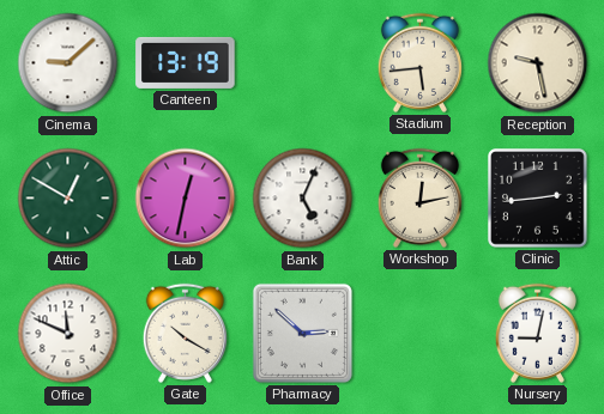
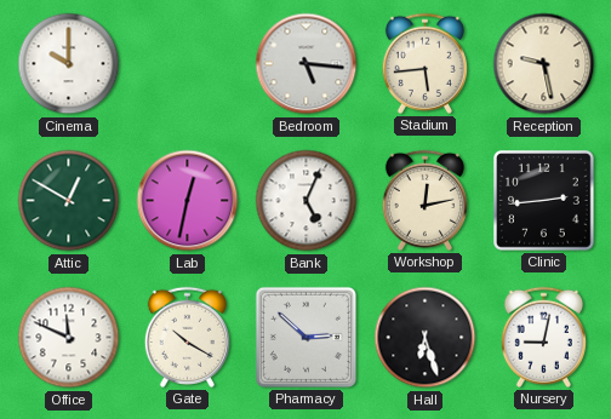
Cinema: 9:08 -> 10:00
Canteen: 13:19 -> none
Bedroom: none -> 5:16
Hall: none -> 6:27
